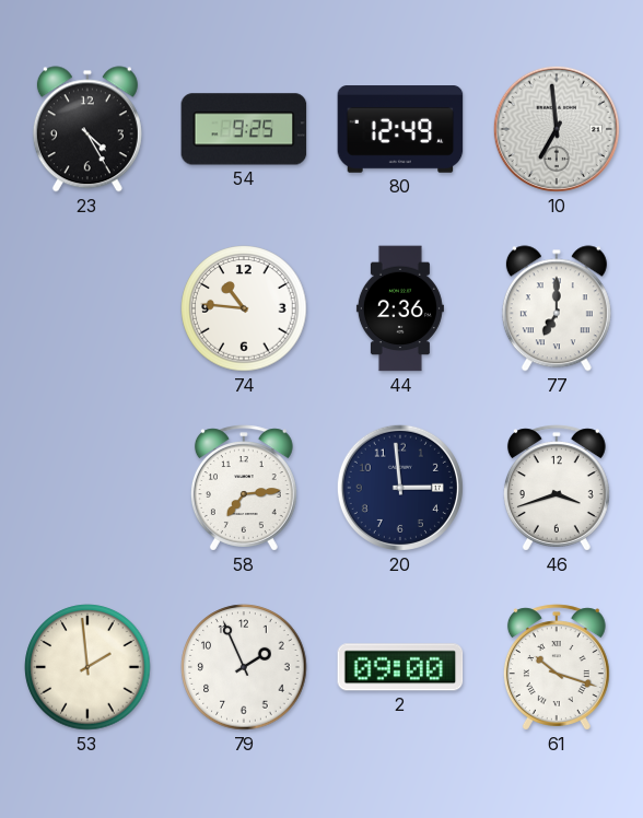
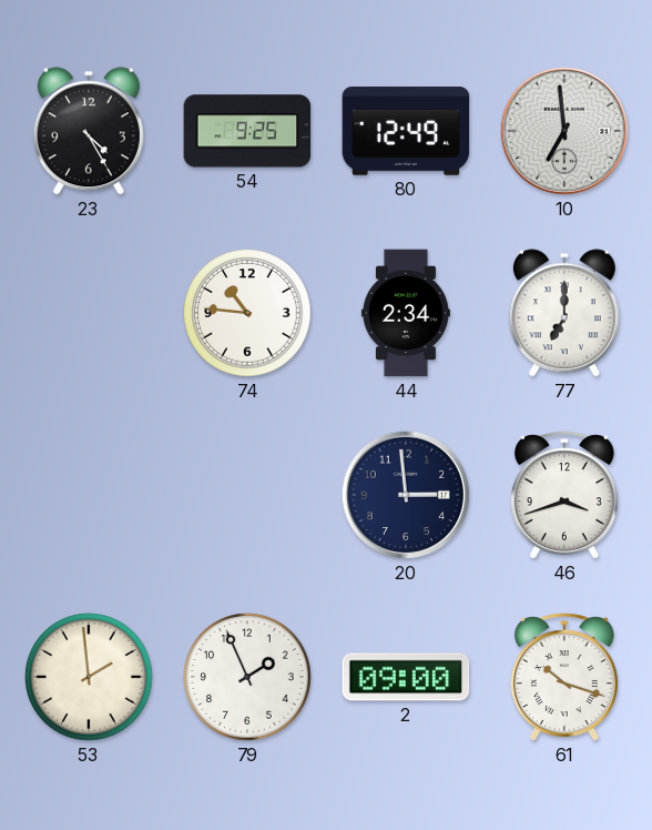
44: 2:36 -> 2:34
58: 7:14 -> none
